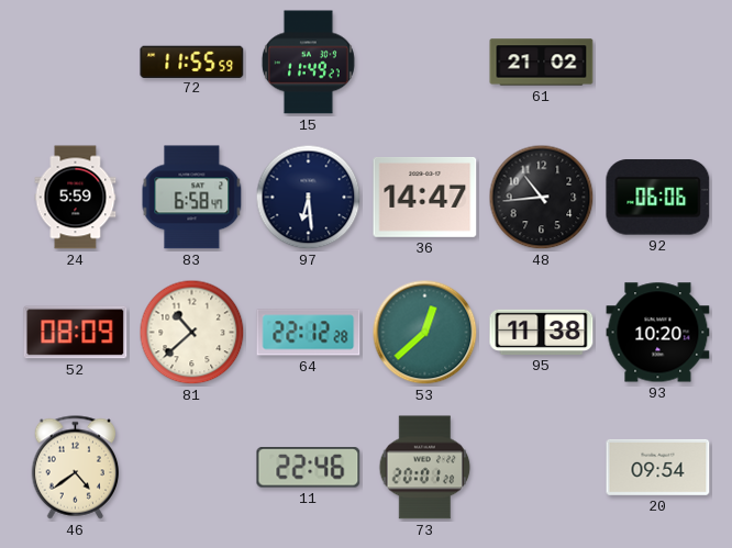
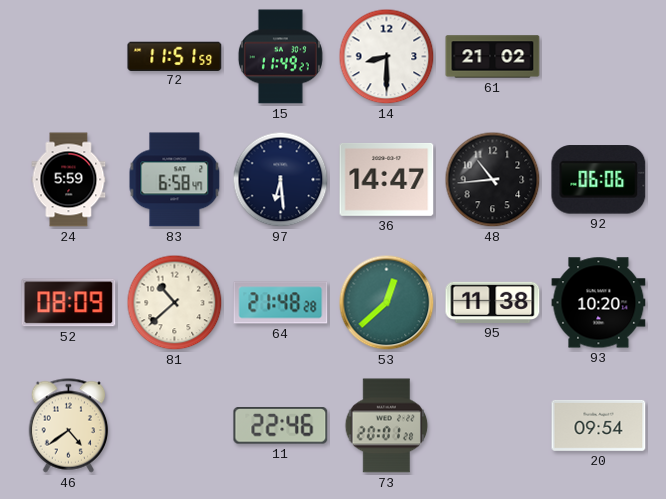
72: 11:55 -> 11:51
14: none -> 8:30
64: 22:12 -> 21:48
